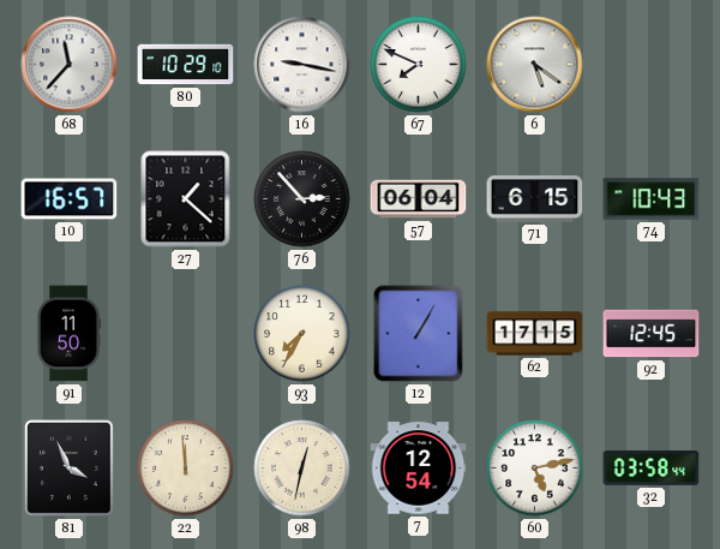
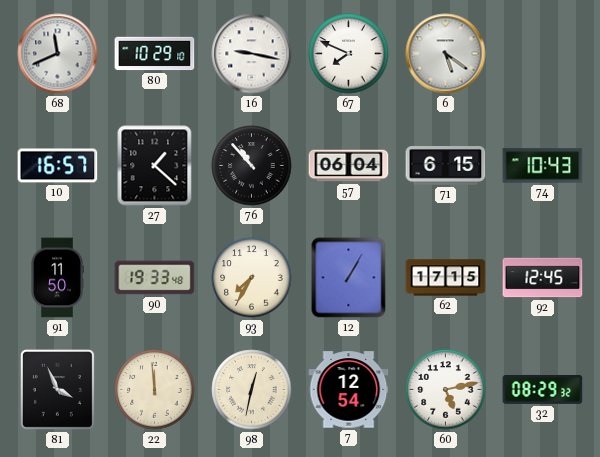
68: 11:37 -> 11:41
76: 2:53 -> 10:53
90: none -> 19:33
32: 03:58 -> 08:29
